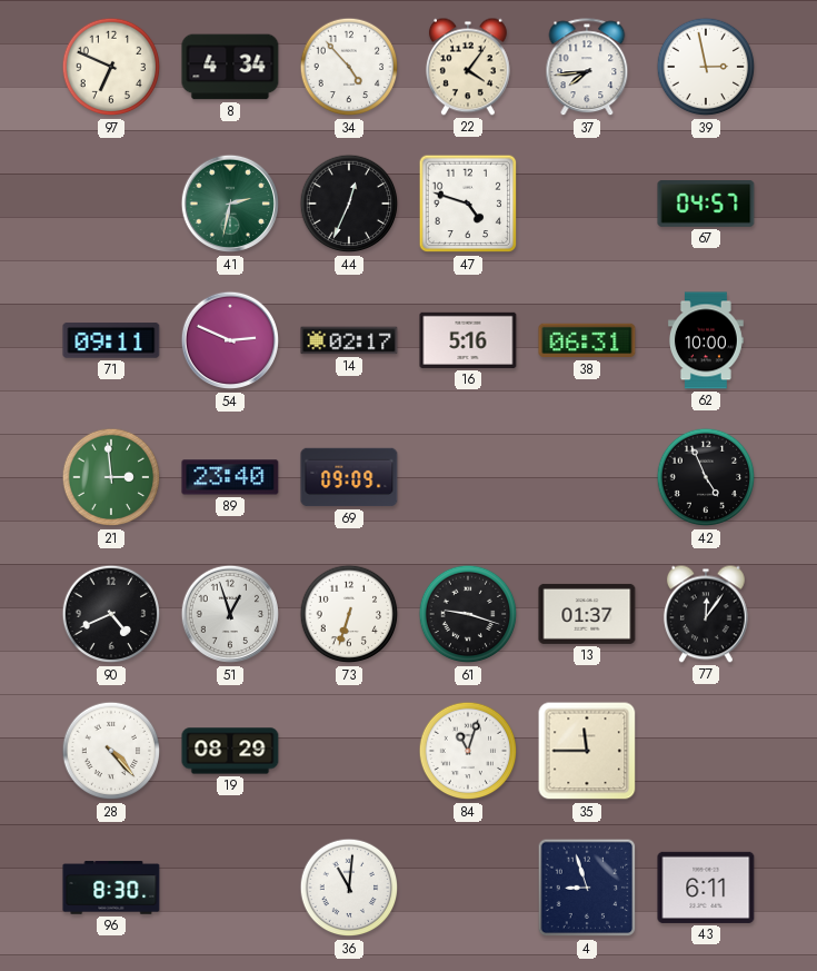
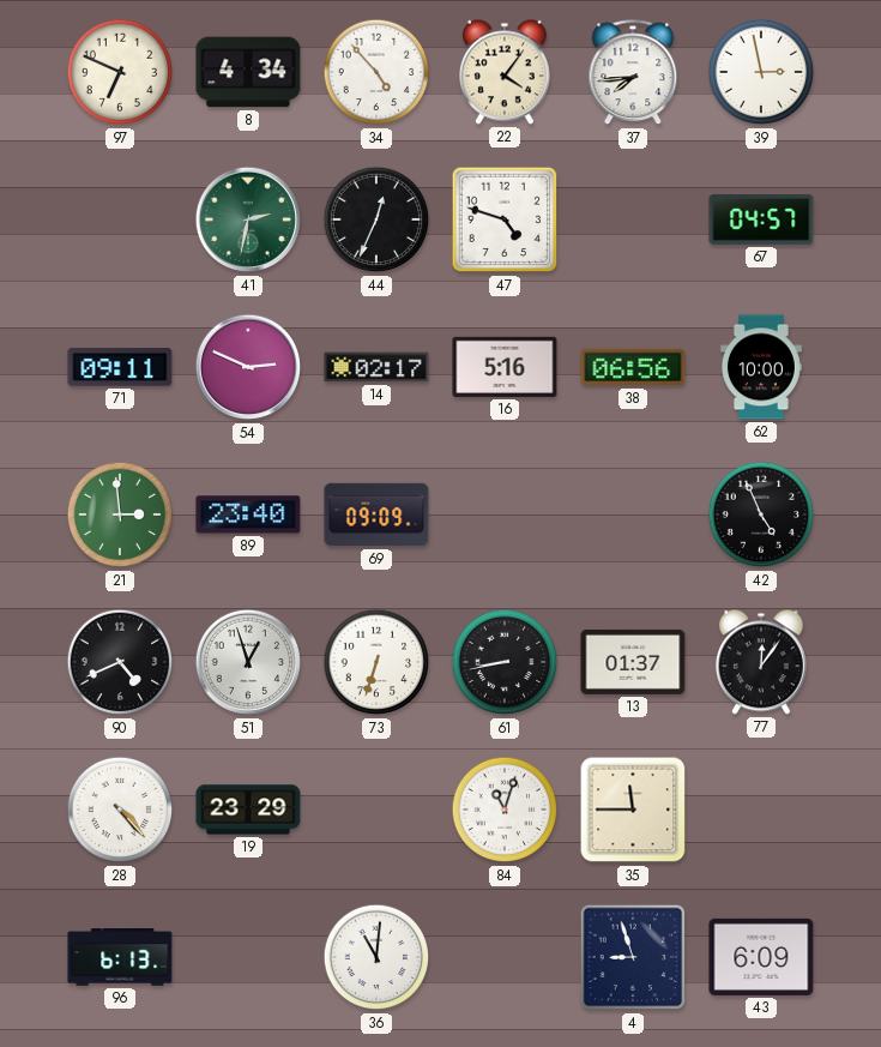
38: 06:31 -> 06:56
61: 9:18 -> 8:43
19: 08:29 -> 23:29
96: 8:30 -> 6:13
43: 6:11 -> 6:09
